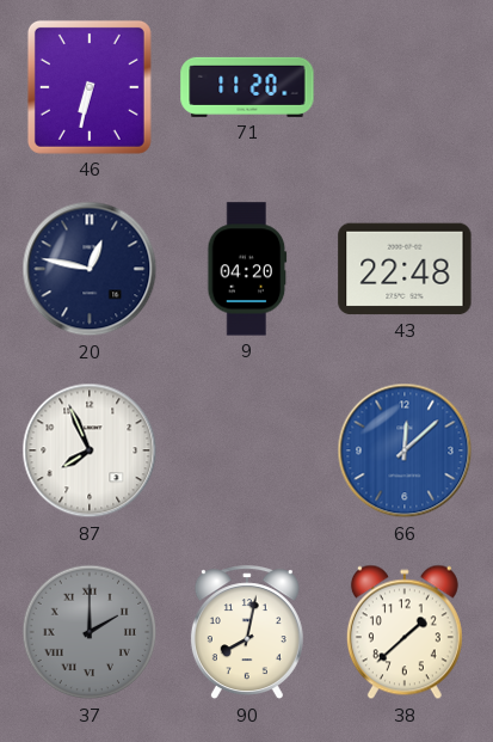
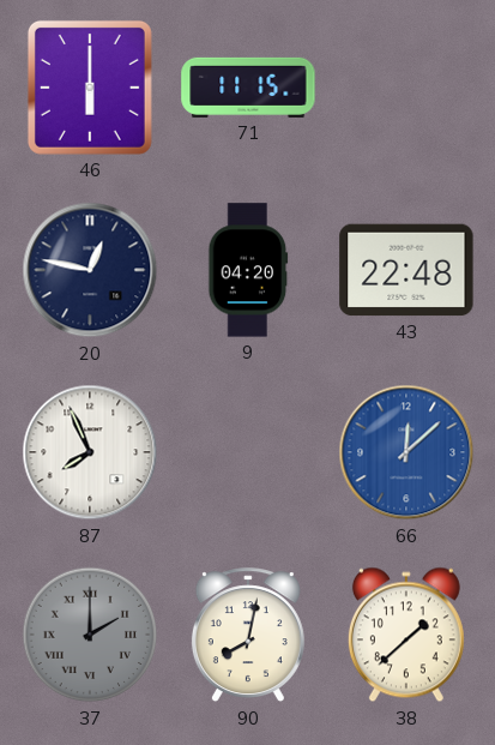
46: 6:32 -> 6:00
71: 11:20 -> 11:15
